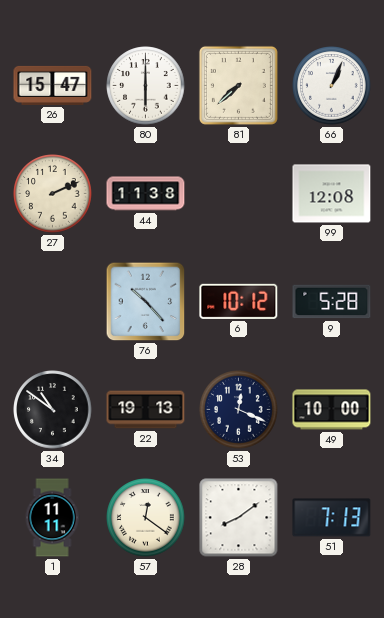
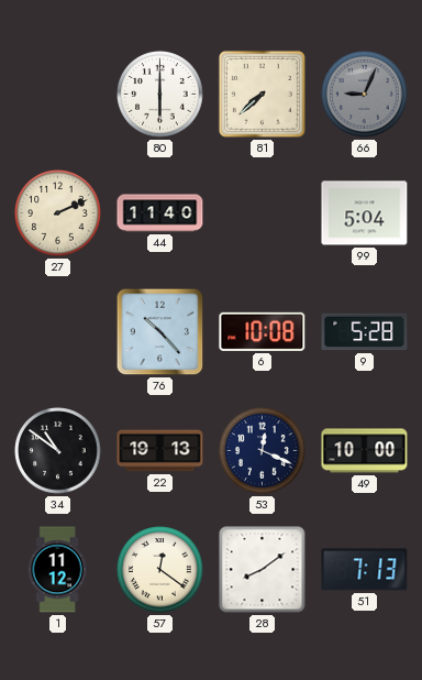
26: 15:47 -> none
66: 1:04 -> 9:04
66 dial: white -> grey
44: 11:38 -> 11:40
99: 12:08 -> 5:04
6: 10:12 -> 10:08
1: 11:11 -> 11:12
